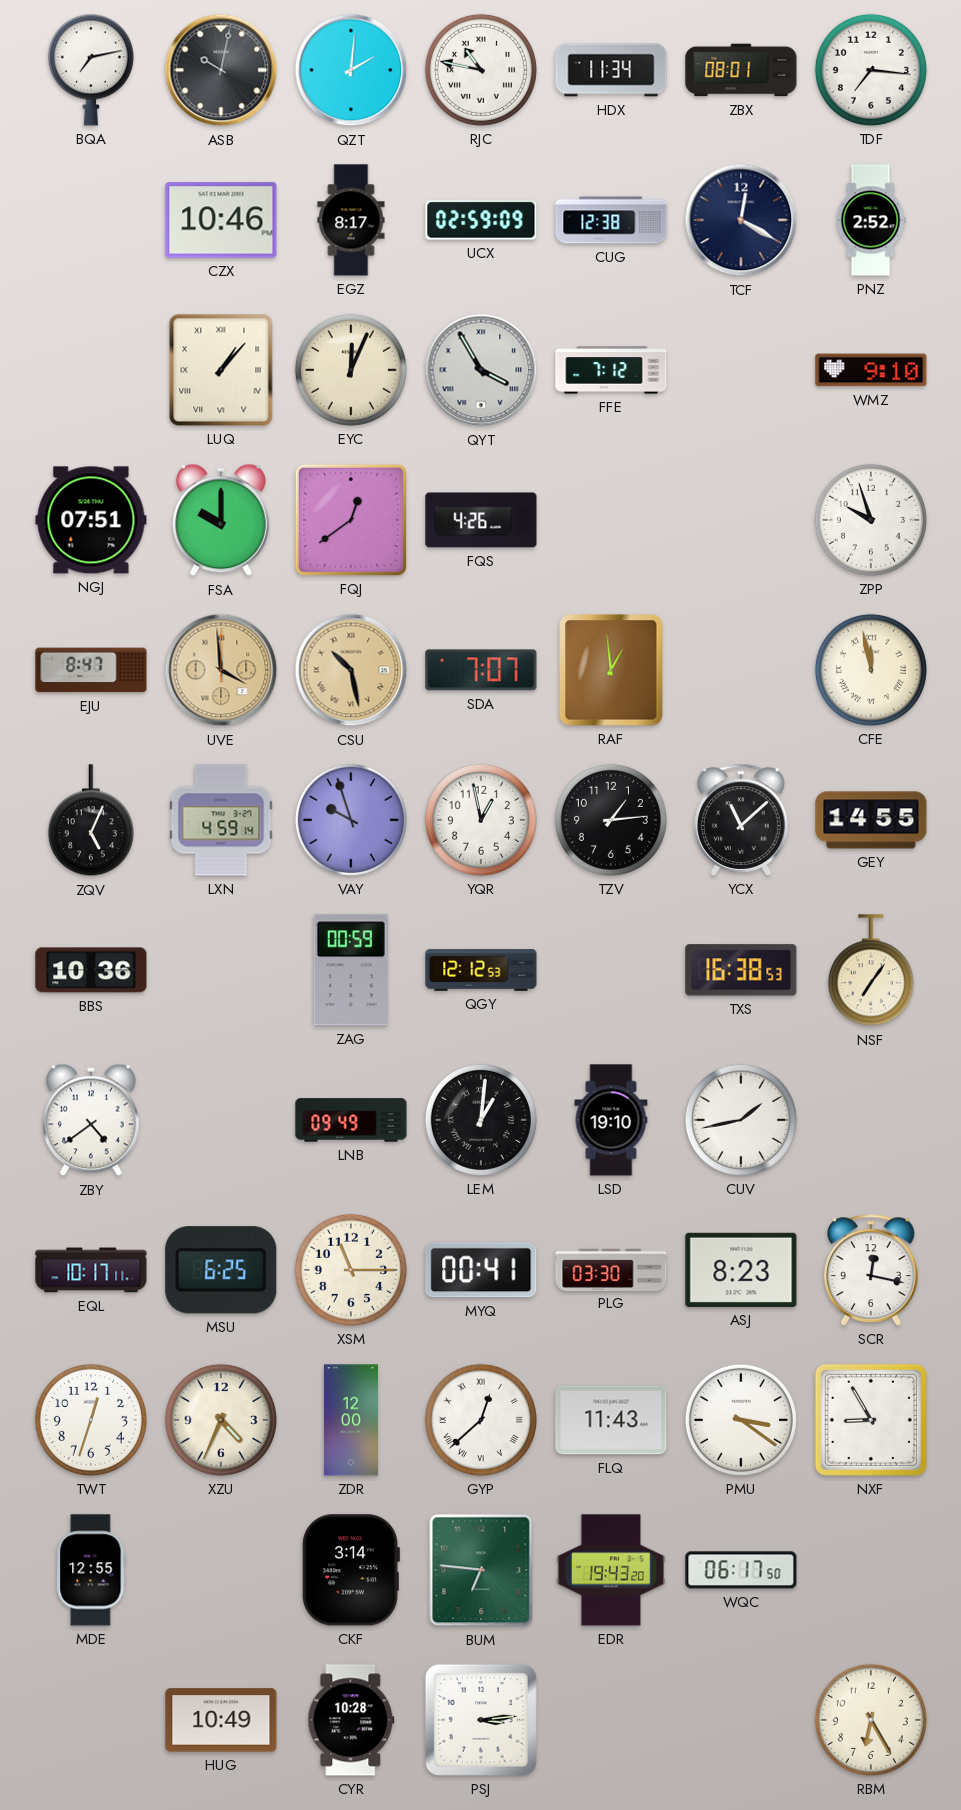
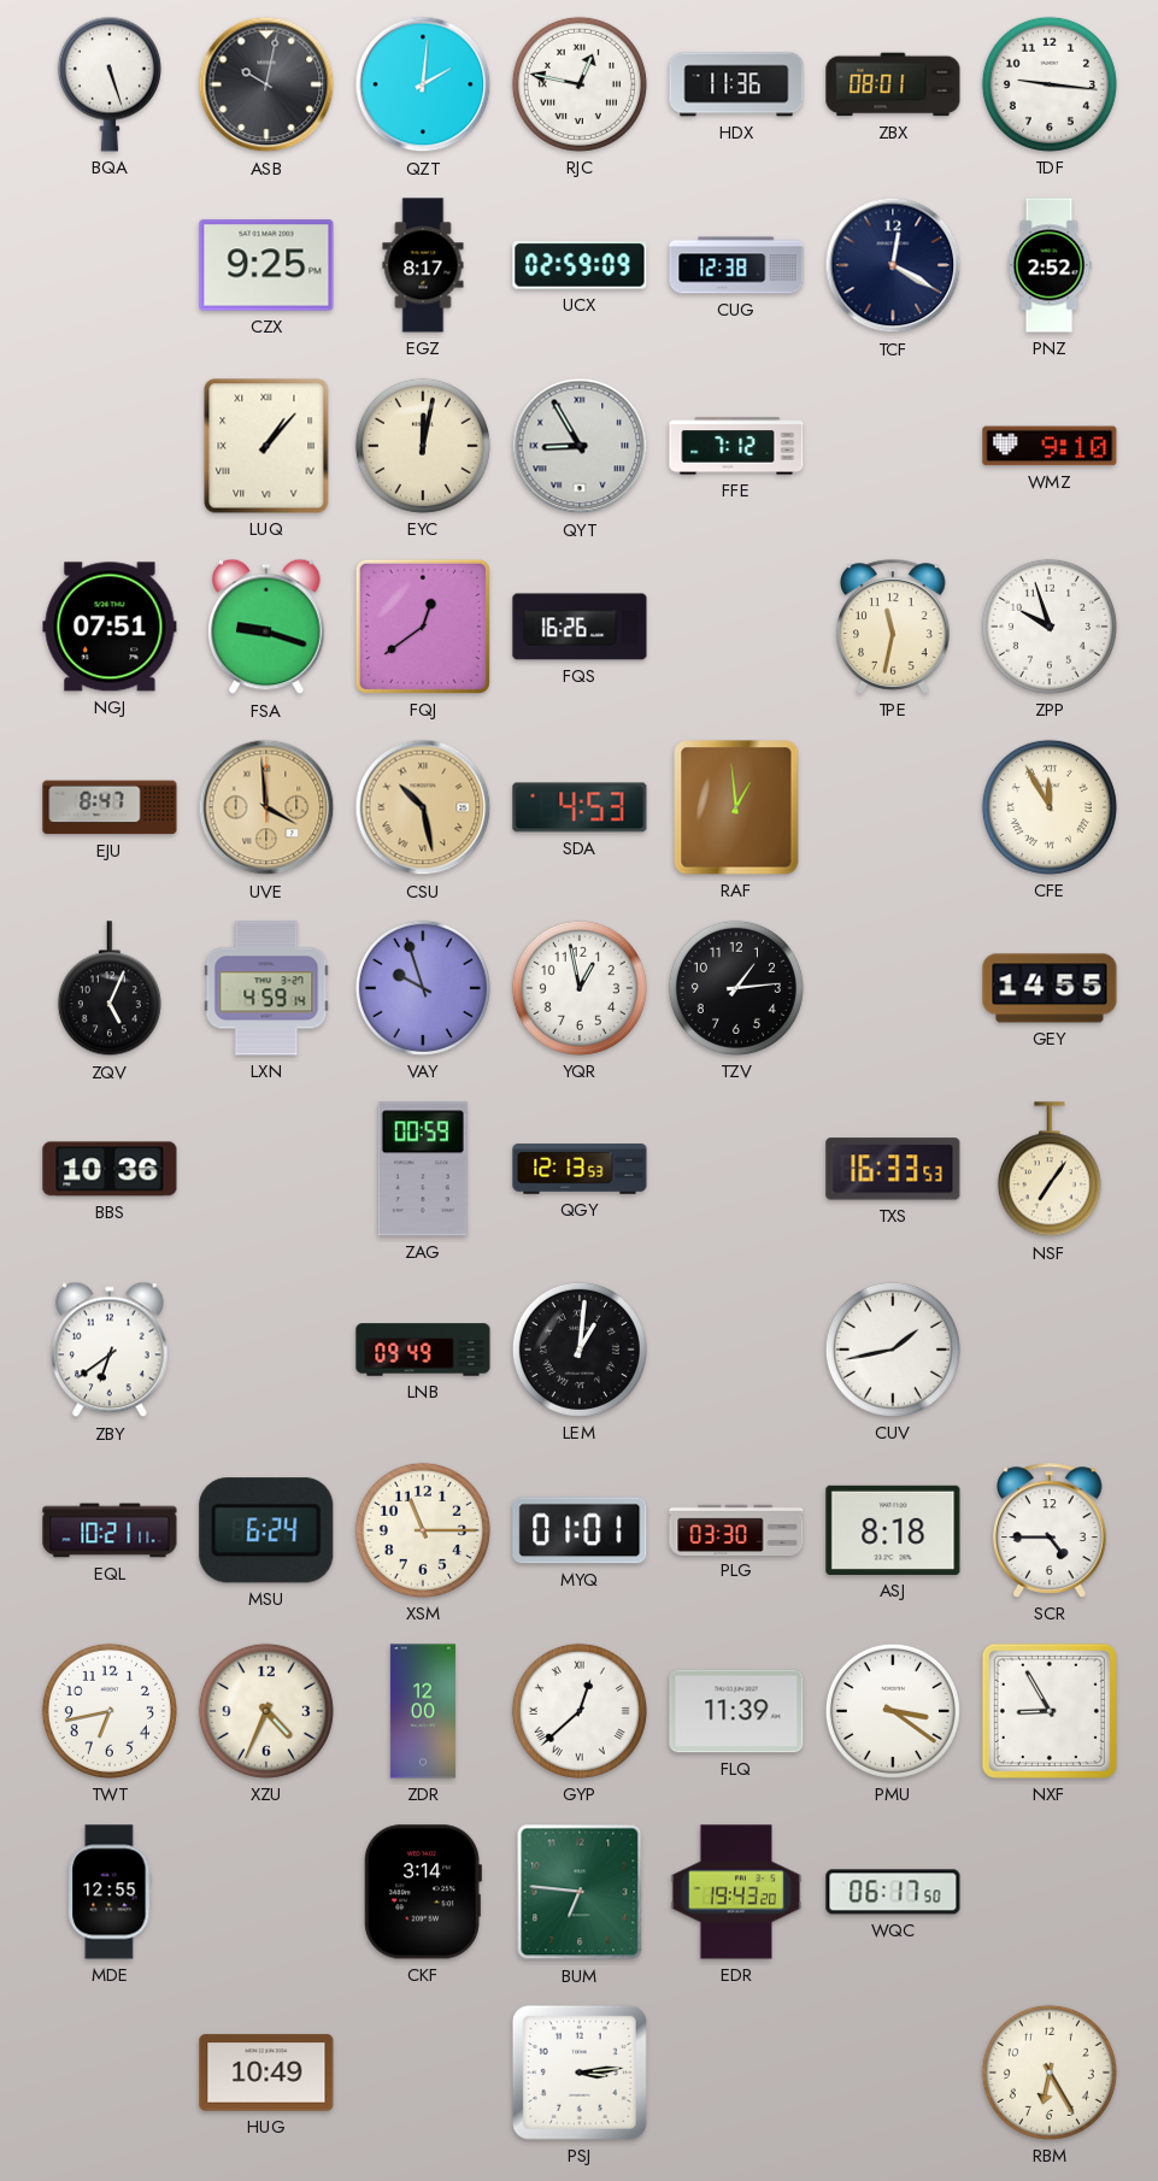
BQA: 7:13 -> 5:27
RJC: 10:47 -> 12:47
HDX: 11:34 -> 11:36
TDF: 7:16 -> 9:16
CZX: 10:46 -> 9:25
EYC: 12:04 -> 12:02
QYT: 3:55 -> 8:55
FSA: 10:00 -> 9:18
FQS: 4:26 -> 16:26
TPE: none -> 11:32
SDA: 7:07 -> 4:53
CFE: 11:58 -> 11:55
YCX: 11:08 -> none
QGY: 12:12 -> 12:13
TXS: 16:38 -> 16:33
ZBY: 4:39 -> 6:39
LSD: 19:10 -> none
EQL: 10:17 -> 10:21
MSU: 6:25 -> 6:24
MYQ: 00:41 -> 01:01
ASJ: 8:23 -> 8:18
SCR: 12:17 -> 4:45
TWT: 12:33 -> 6:43
FLQ: 11:43 -> 11:39
CYR: 10:28 -> none
